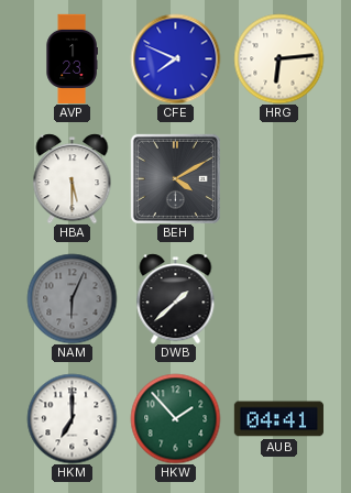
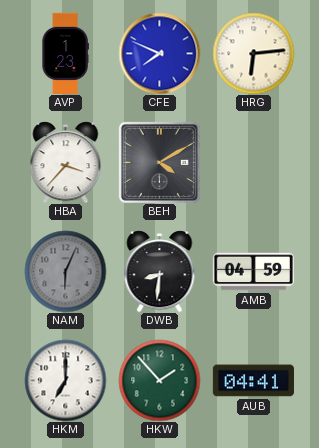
HBA: 5:30 -> 3:37
DWB: 1:38 -> 8:31
AMB: none -> 04:59
